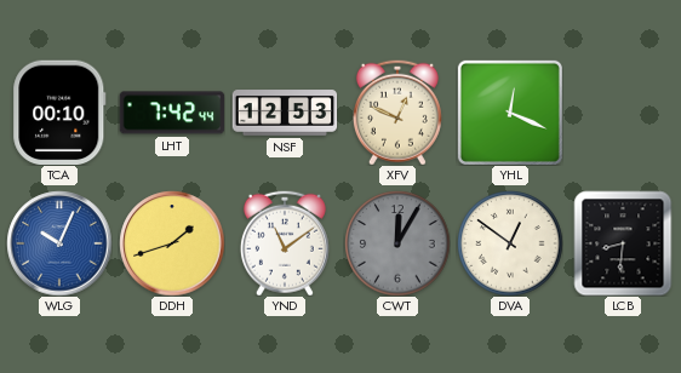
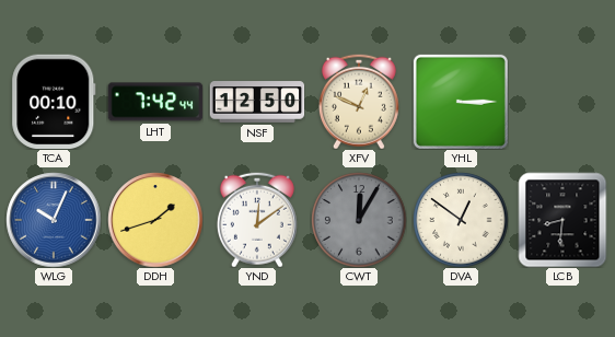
NSF: 12:53 -> 12:50
YHL: 12:19 -> 3:15
YND: 11:09 -> 12:09
